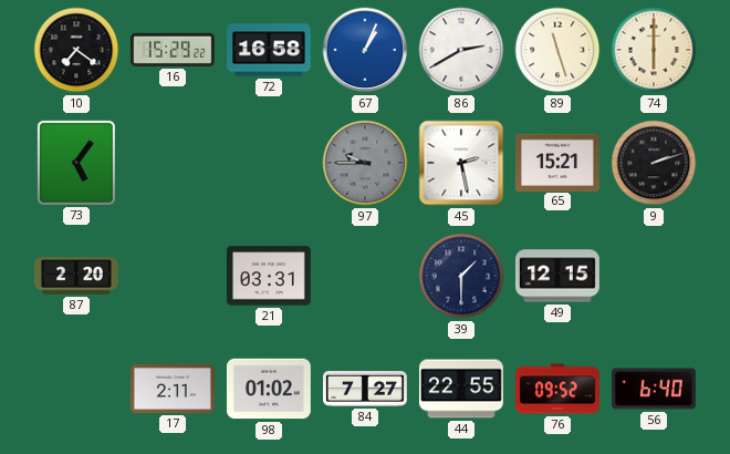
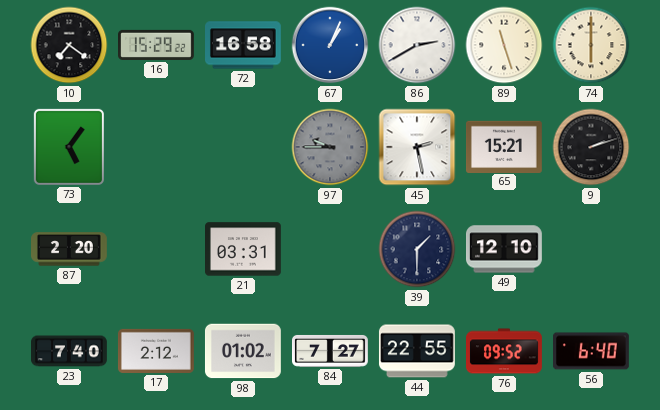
49: 12:15 -> 12:10
23: none -> 7:40
17: 2:11 -> 2:12
